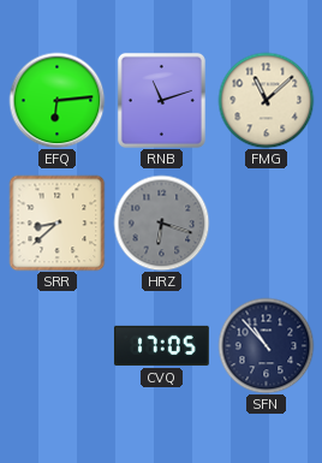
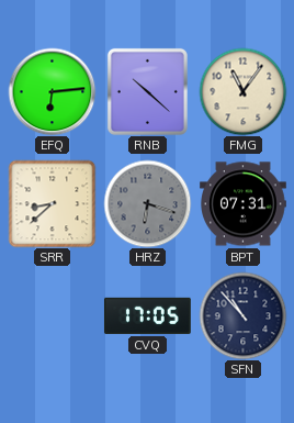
RNB: 11:12 -> 10:22
FMG: 11:08 -> 11:06
BPT: none -> 07:31
